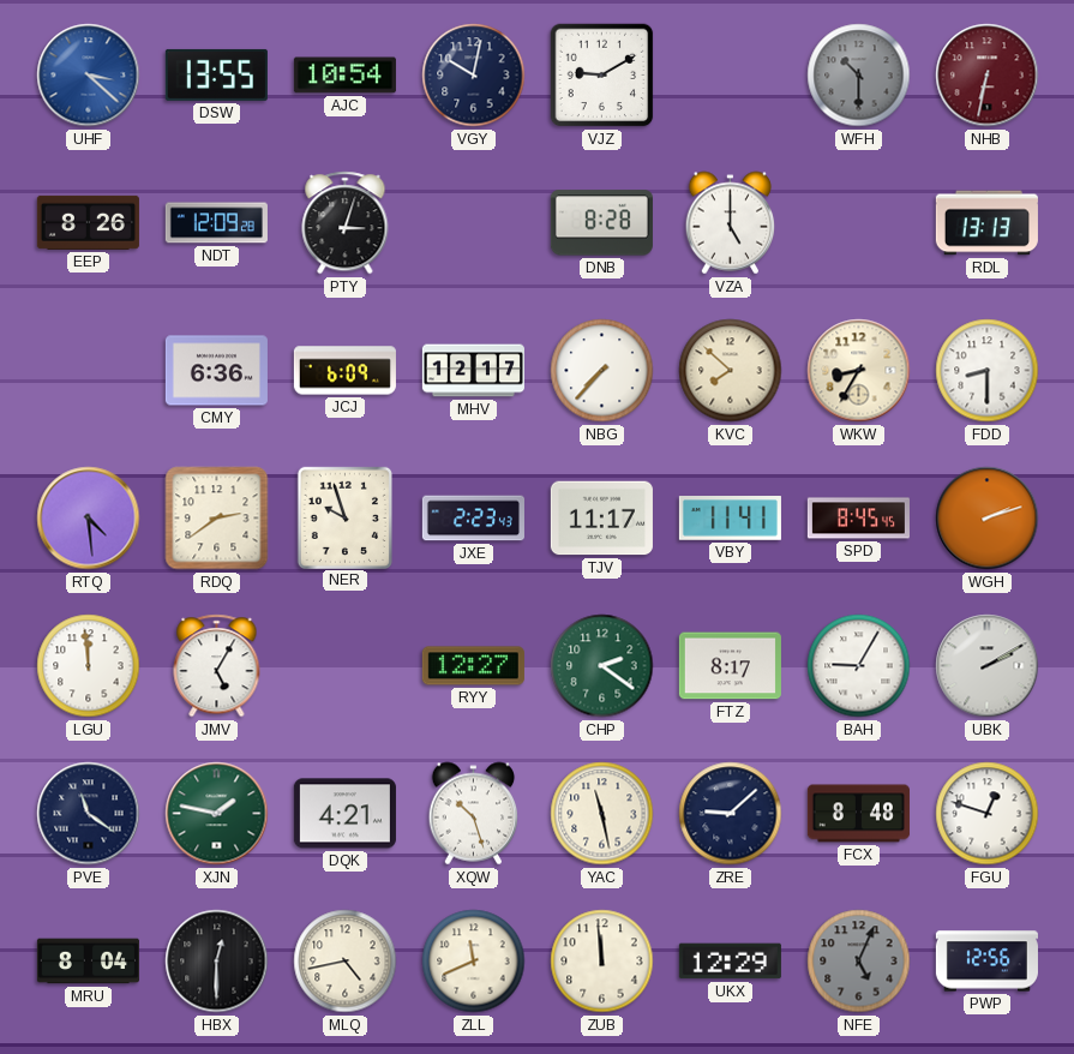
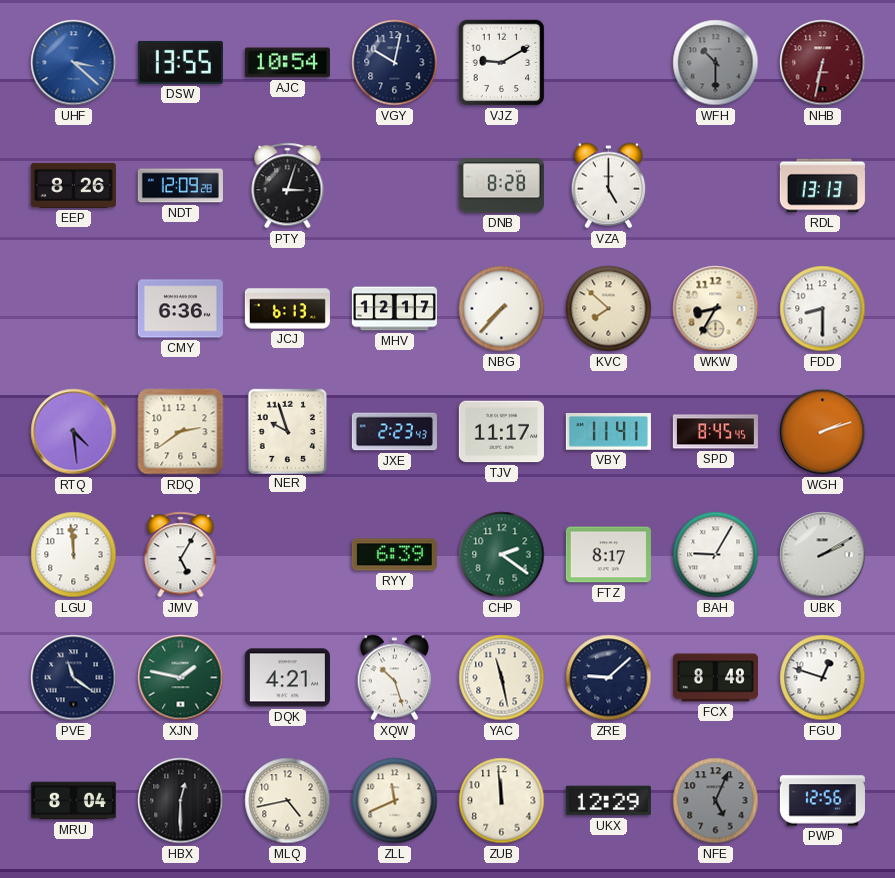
JCJ: 6:09 -> 6:13
RYY: 12:27 -> 6:39
